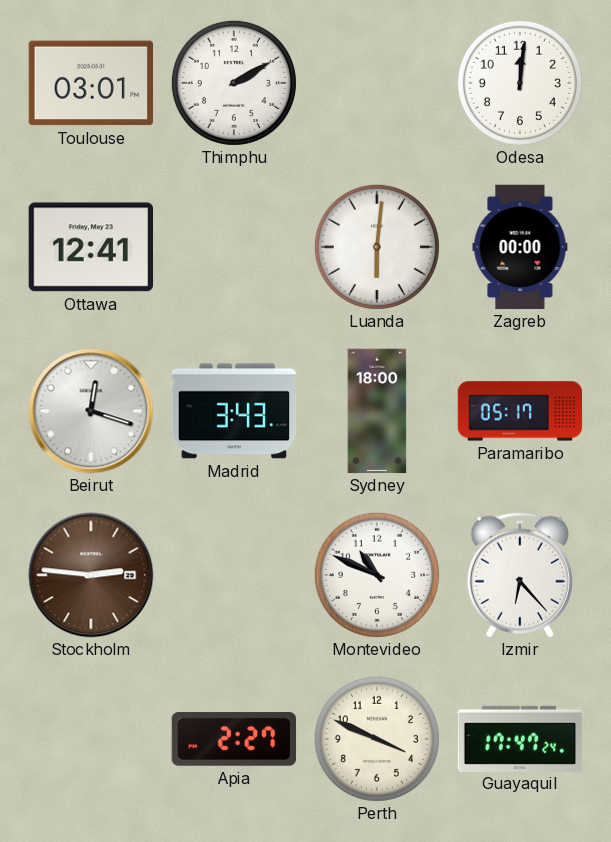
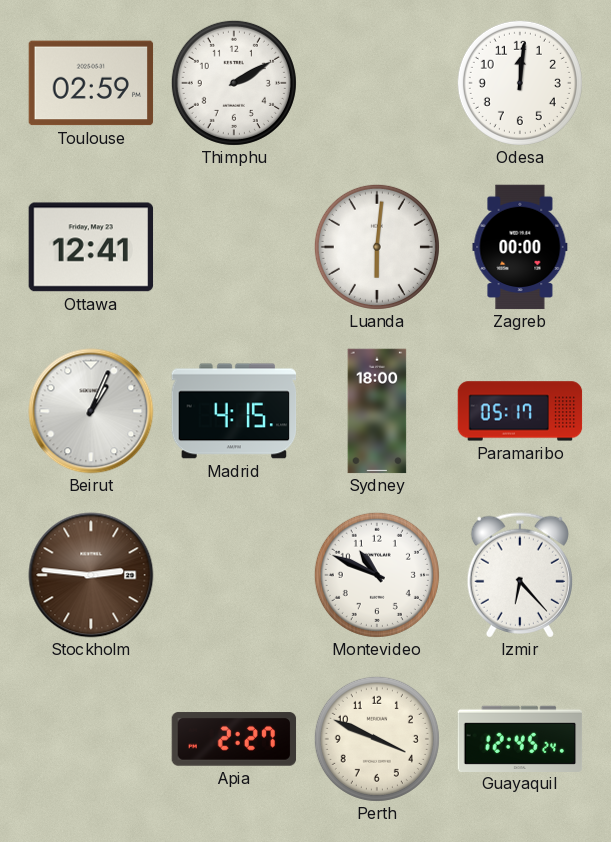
Toulouse: 03:01 -> 02:59
Beirut: 12:18 -> 1:04
Madrid: 3:43 -> 4:15
Guayaquil: 17:47 -> 12:45
